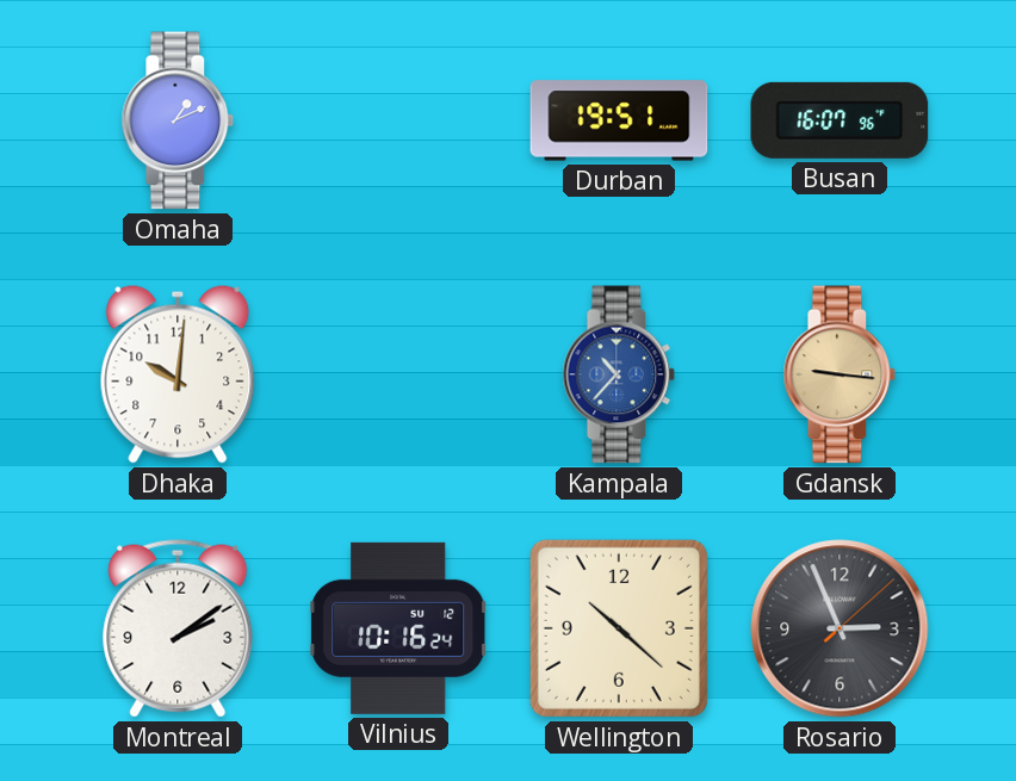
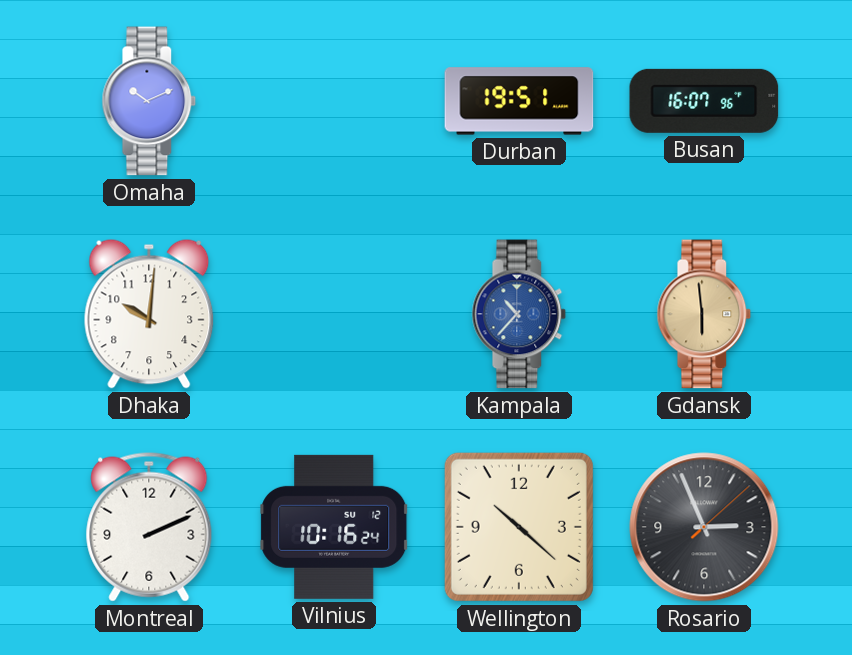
Omaha: 1:11 -> 10:11
Gdansk: 9:16 -> 5:59
Montreal: 2:09 -> 2:11
